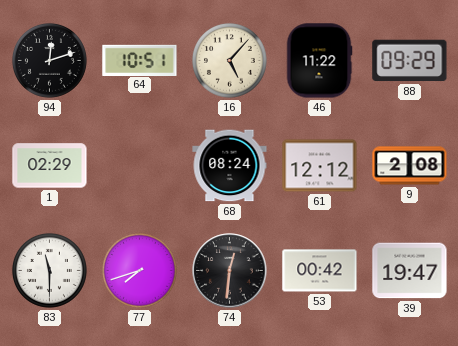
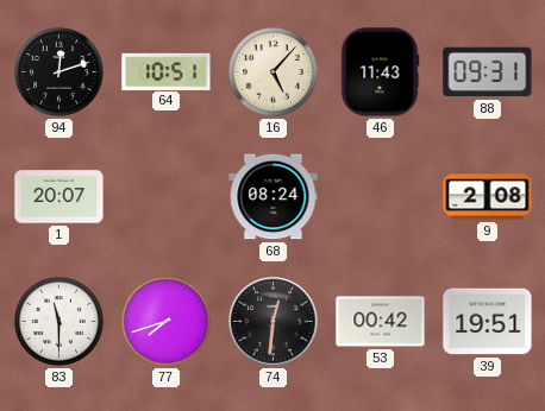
46: 11:22 -> 11:43
88: 09:29 -> 09:31
1: 02:29 -> 20:07
61: 12:12 -> none
39: 19:47 -> 19:51
